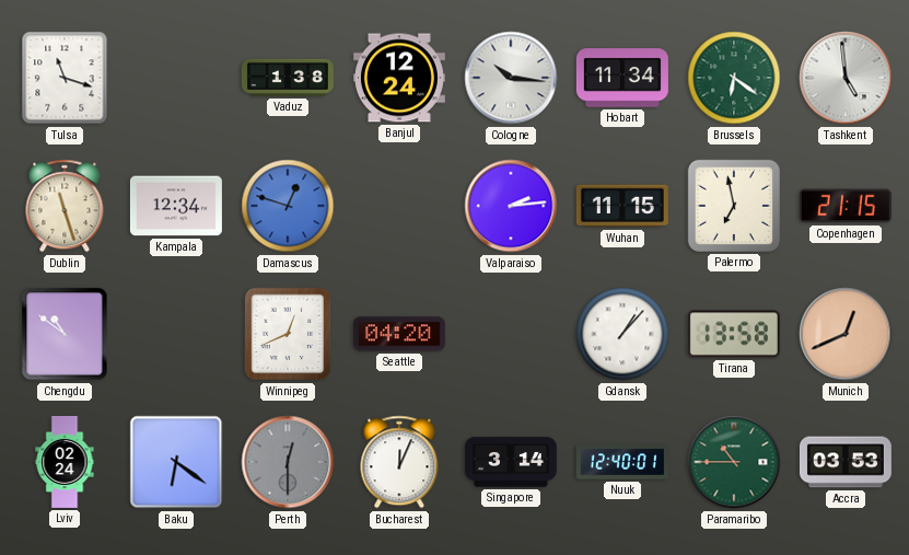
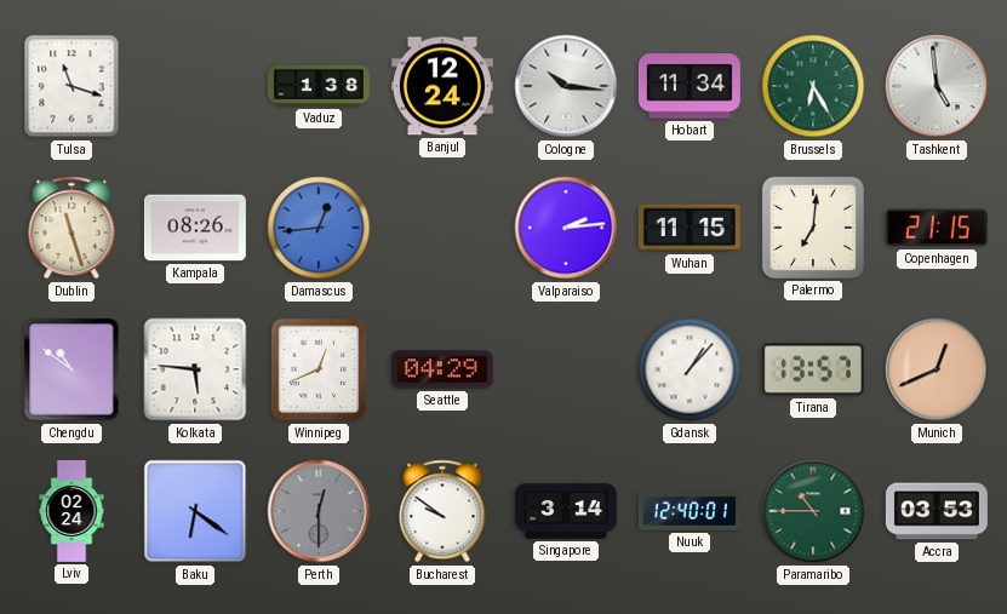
Brussels: 6:21 -> 6:25
Kampala: 12:34 -> 08:26
Damascus: 12:48 -> 12:44
Palermo: 6:58 -> 7:01
Kolkata: none -> 5:46
Seattle: 04:20 -> 04:29
Tirana: 13:58 -> 13:57
Bucharest: 12:04 -> 9:51
